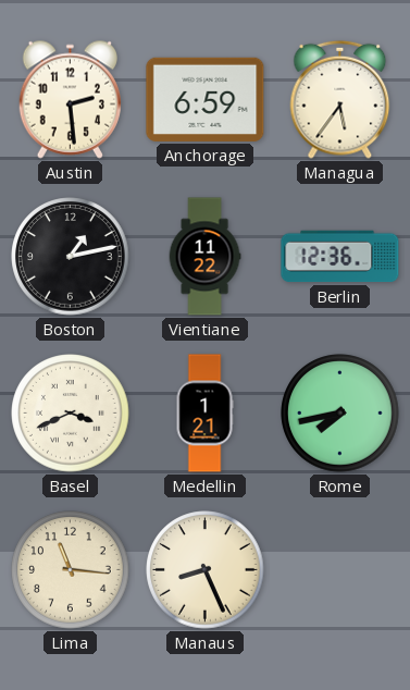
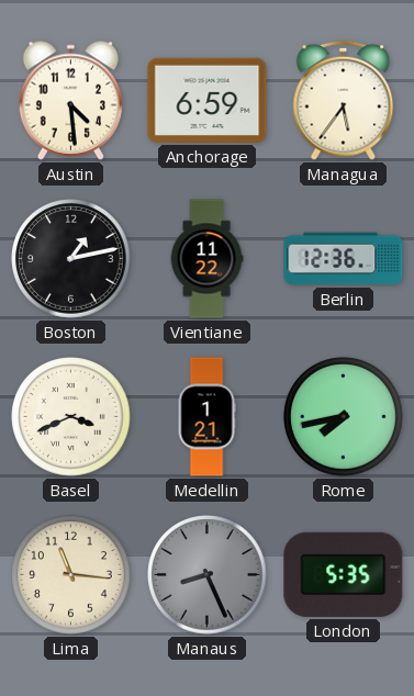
Austin: 2:29 -> 4:29
Manaus dial: cream -> grey
London: none -> 5:35
